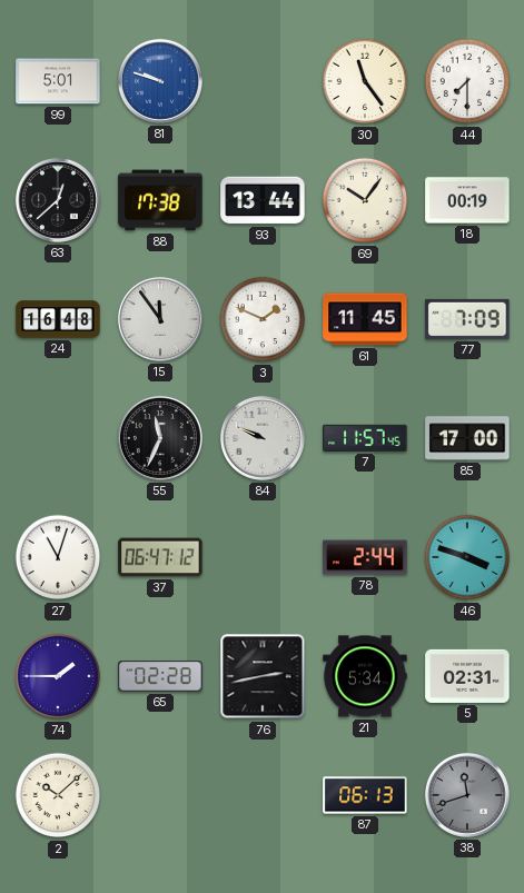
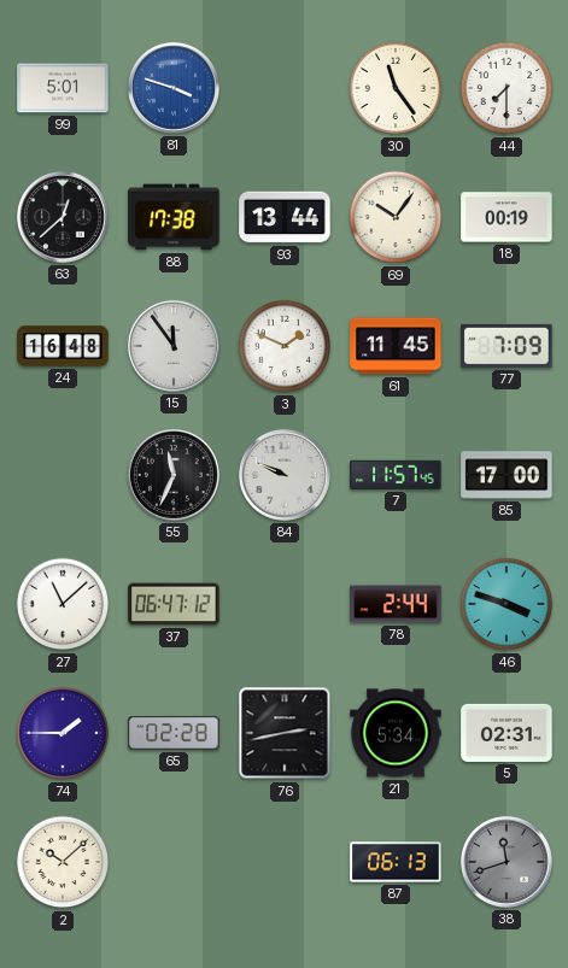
81: 9:48 -> 3:48
27: 11:03 -> 11:08
